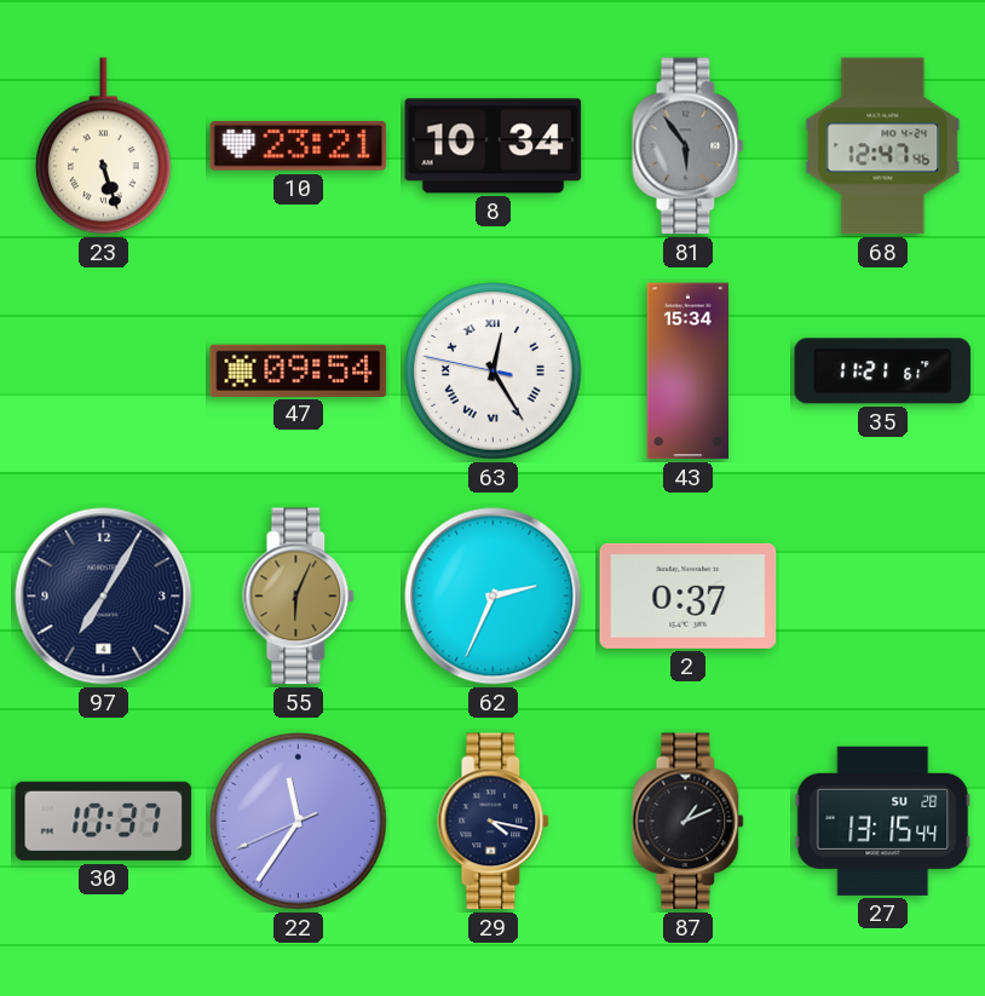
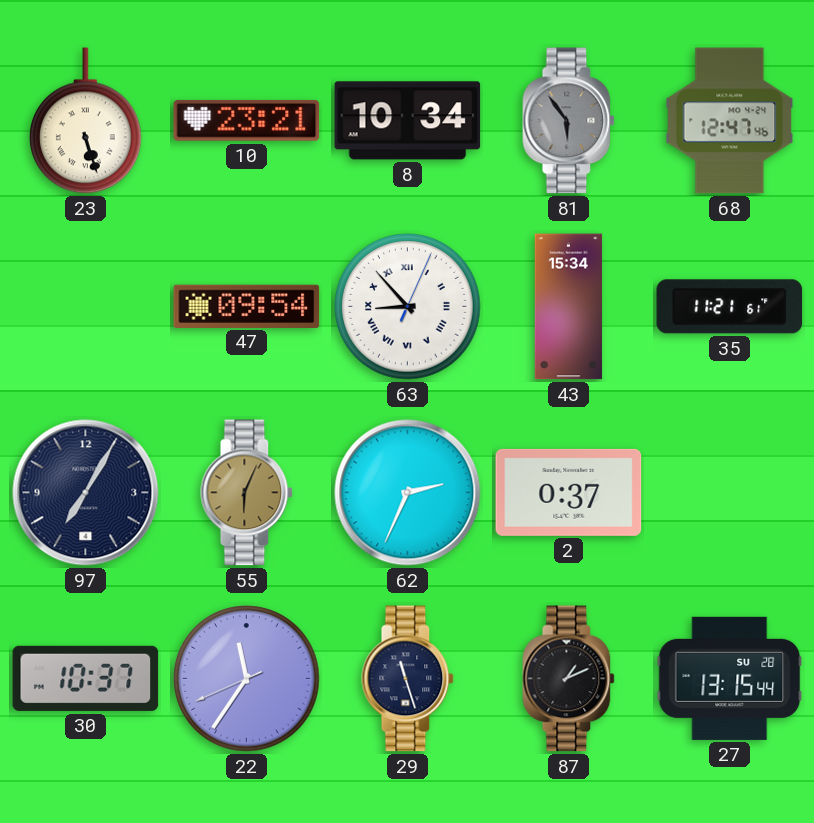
63: 12:24 -> 8:53
29: 4:17 -> 11:27
